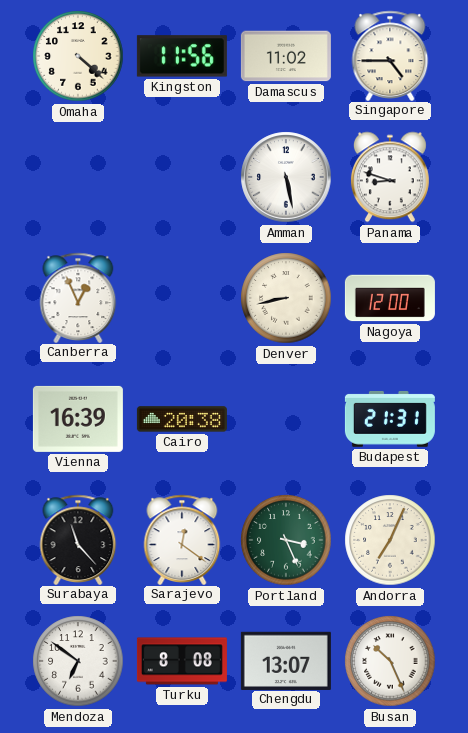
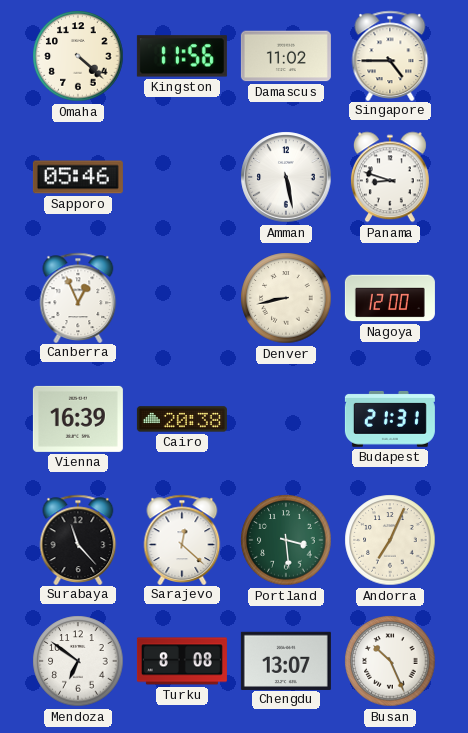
Sapporo: none -> 05:46
Sarajevo: 12:21 -> 12:22
Portland: 3:26 -> 3:29
